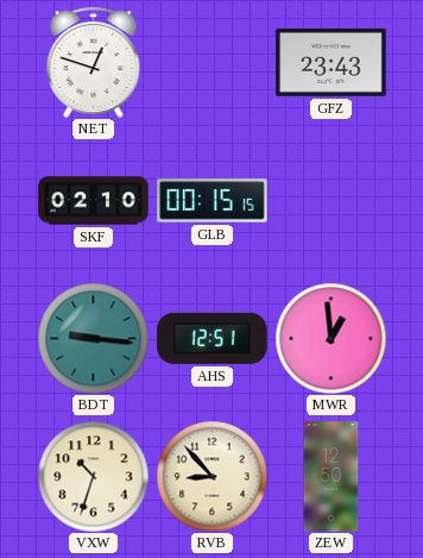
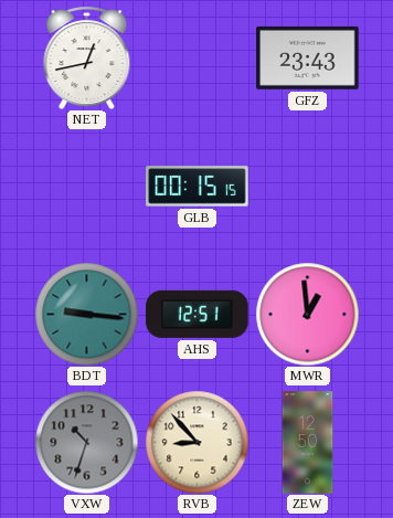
NET: 12:48 -> 12:43
SKF: 02:10 -> none
VXW dial: cream -> grey
